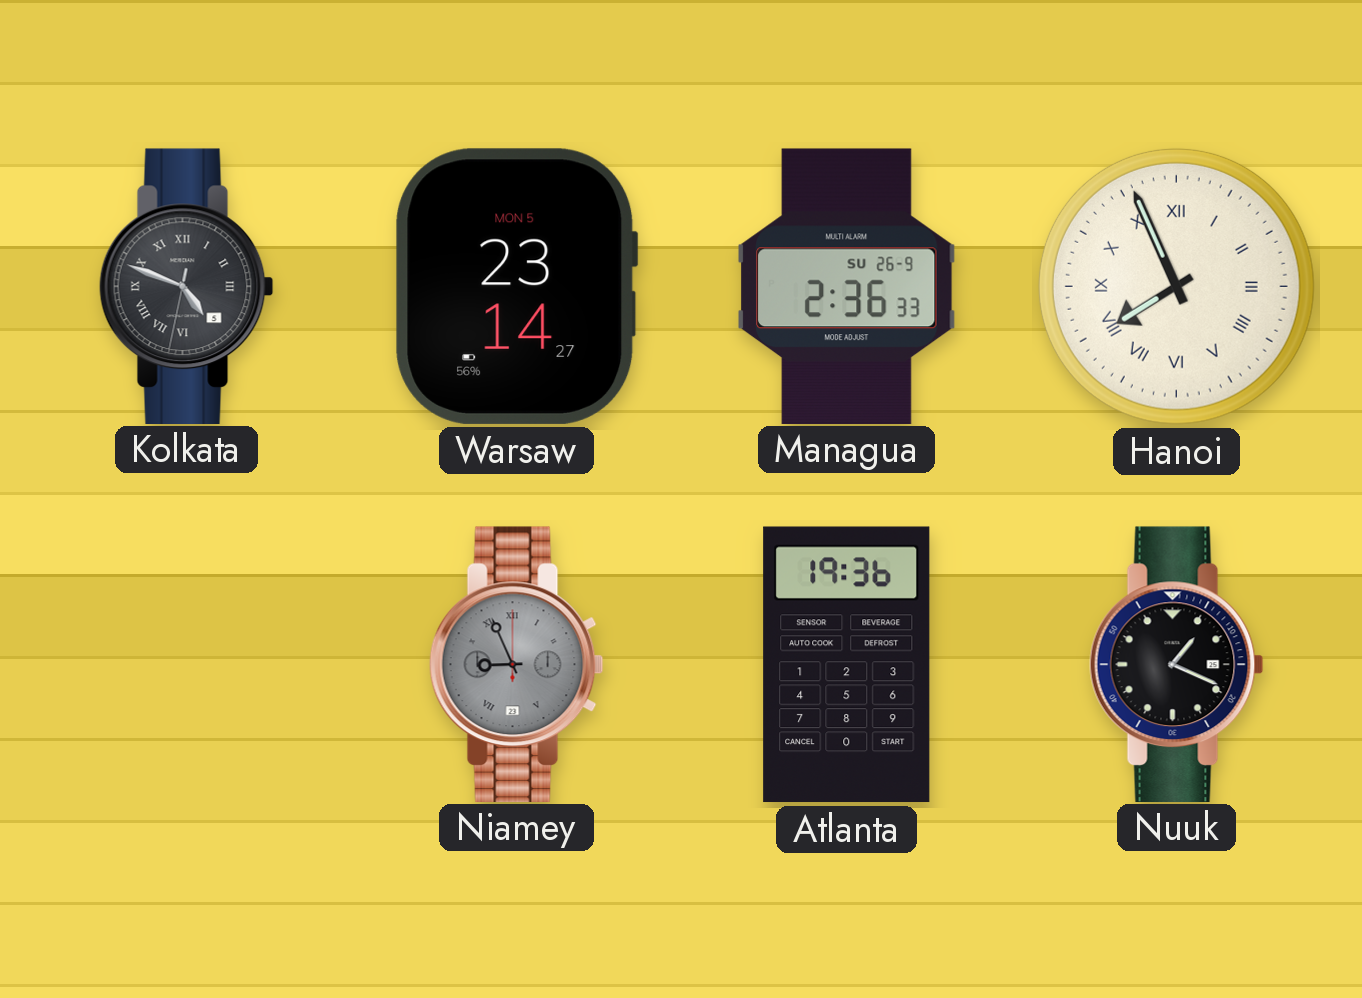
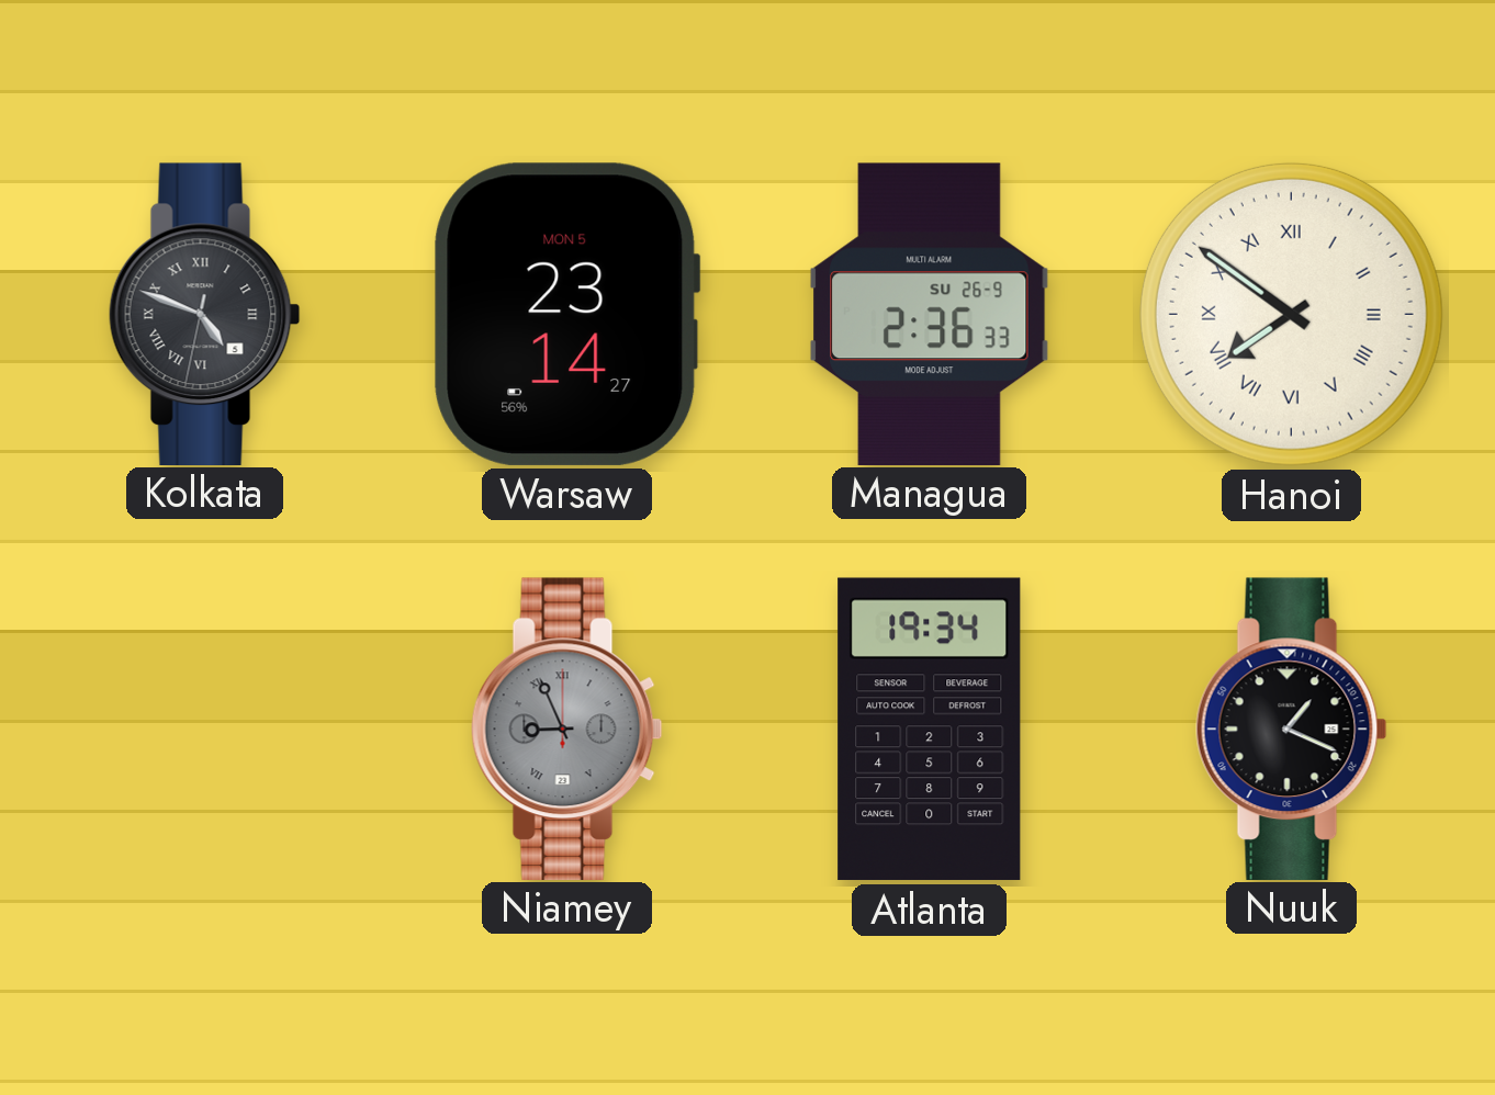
Hanoi: 7:56 -> 7:51
Atlanta: 19:36 -> 19:34
